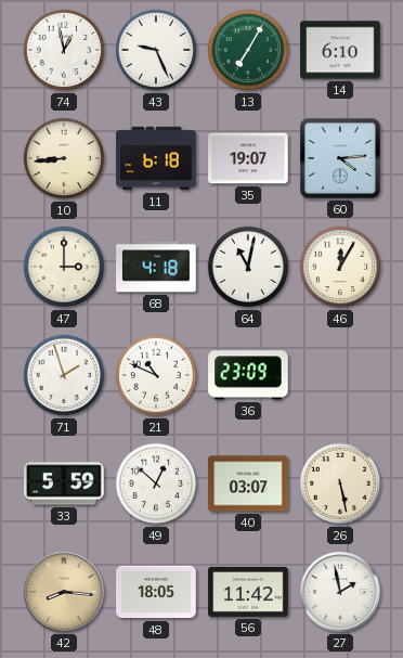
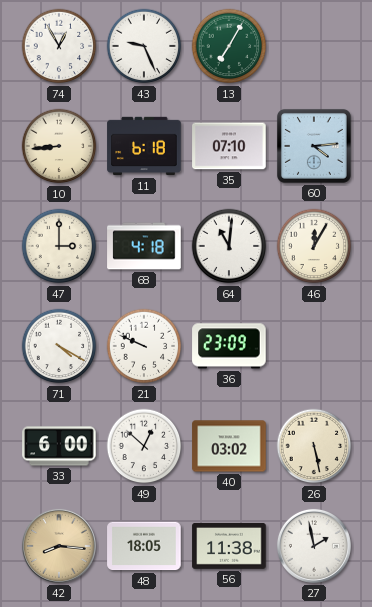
74: 12:58 -> 12:55
14: 6:10 -> none
35: 19:07 -> 07:10
64: 11:02 -> 11:01
71: 1:57 -> 4:20
21: 10:49 -> 9:49
33: 5:59 -> 6:00
40: 03:07 -> 03:02
56: 11:42 -> 11:38
